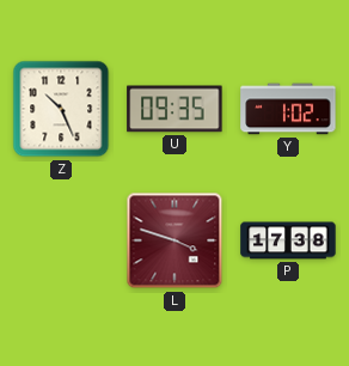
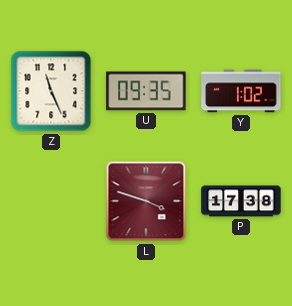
Z: 10:26 -> 11:26
